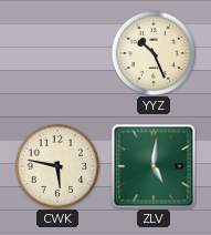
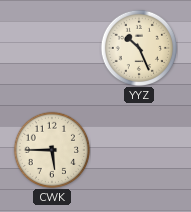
CWK: 5:47 -> 5:45
ZLV: 5:01 -> none
